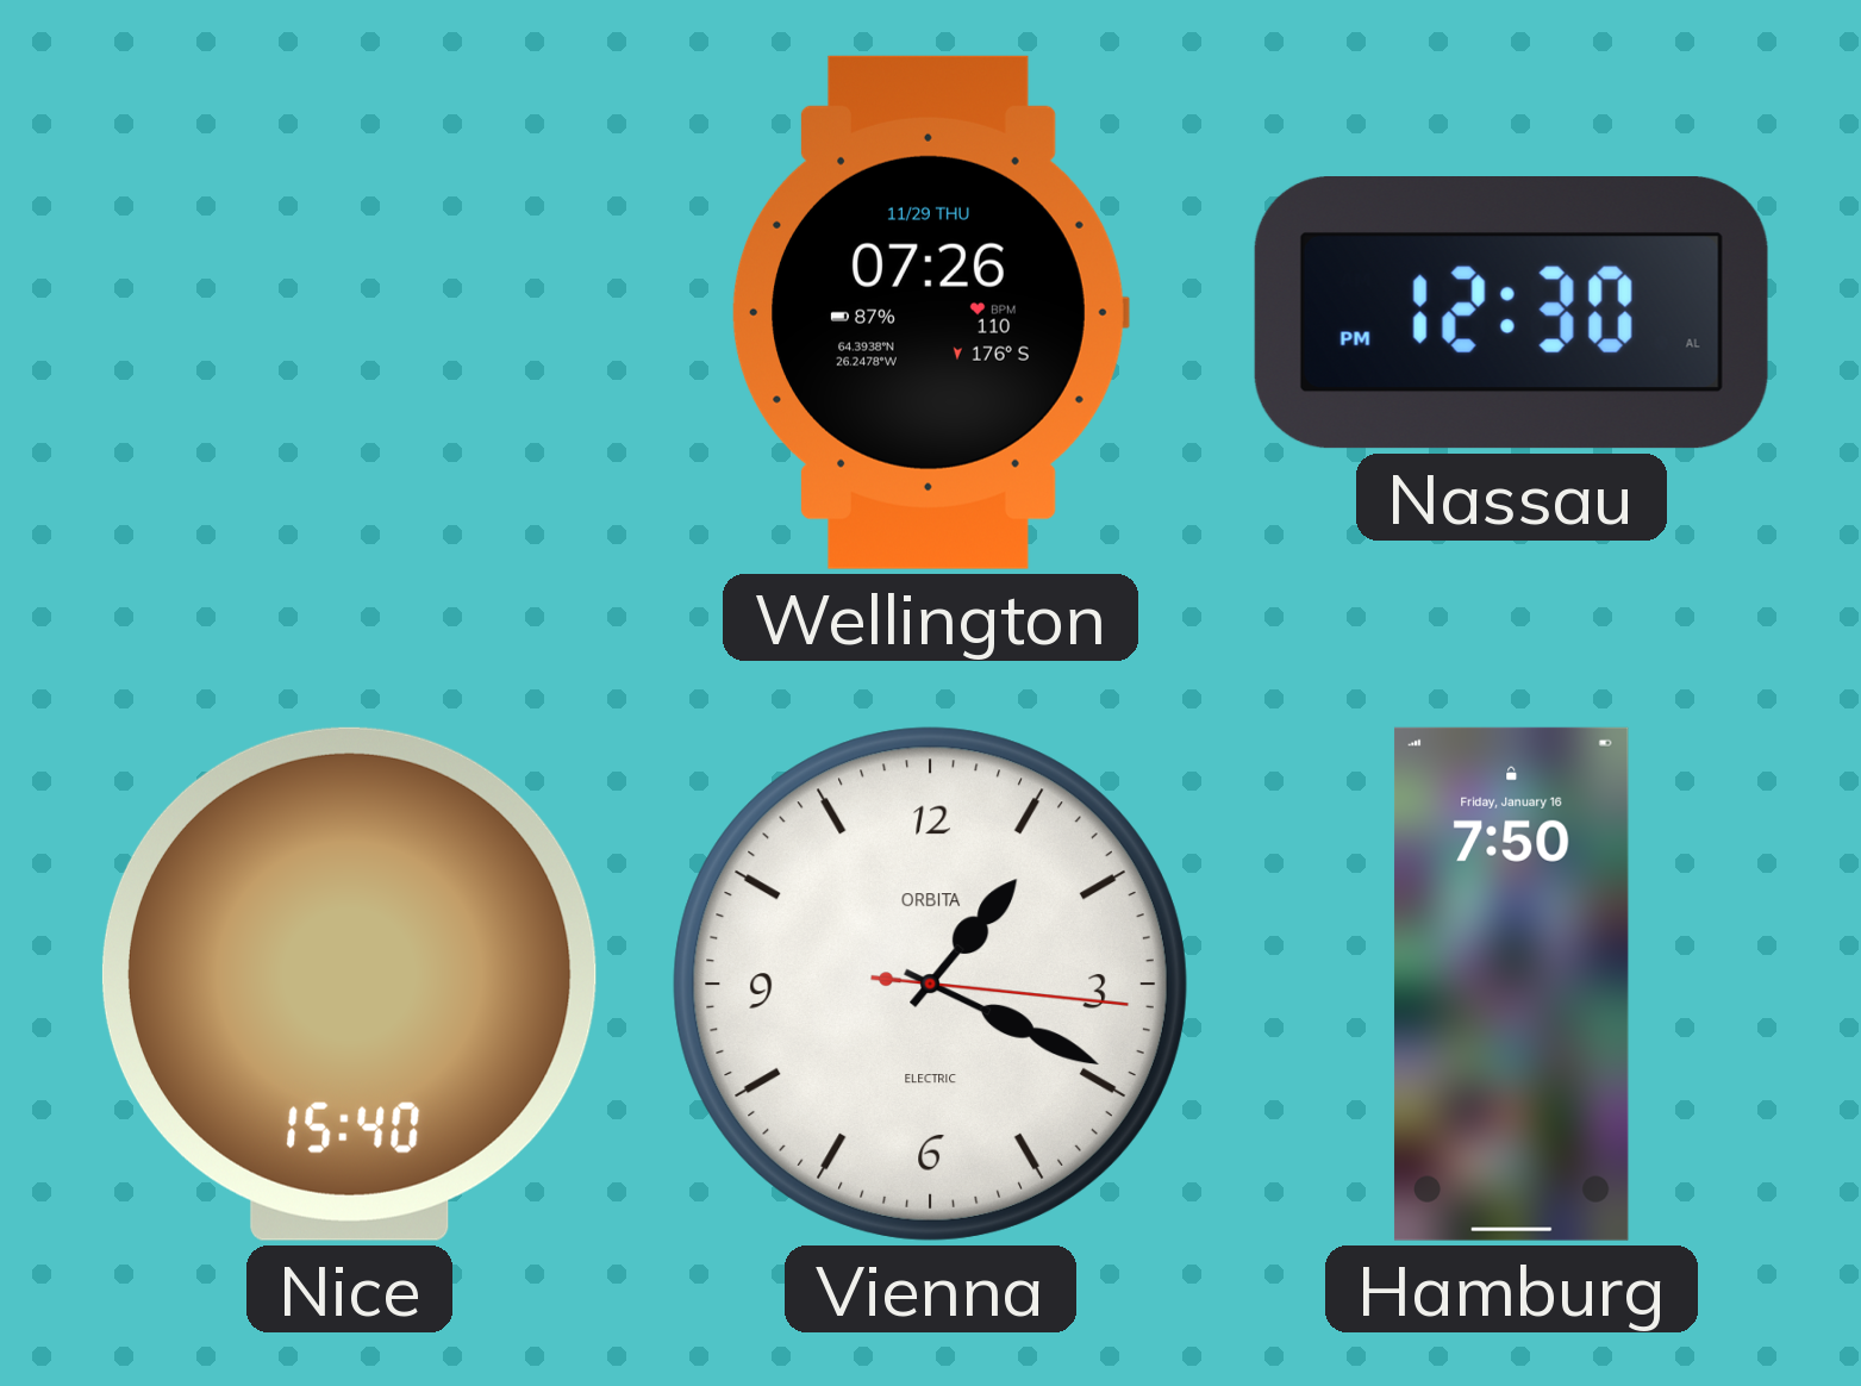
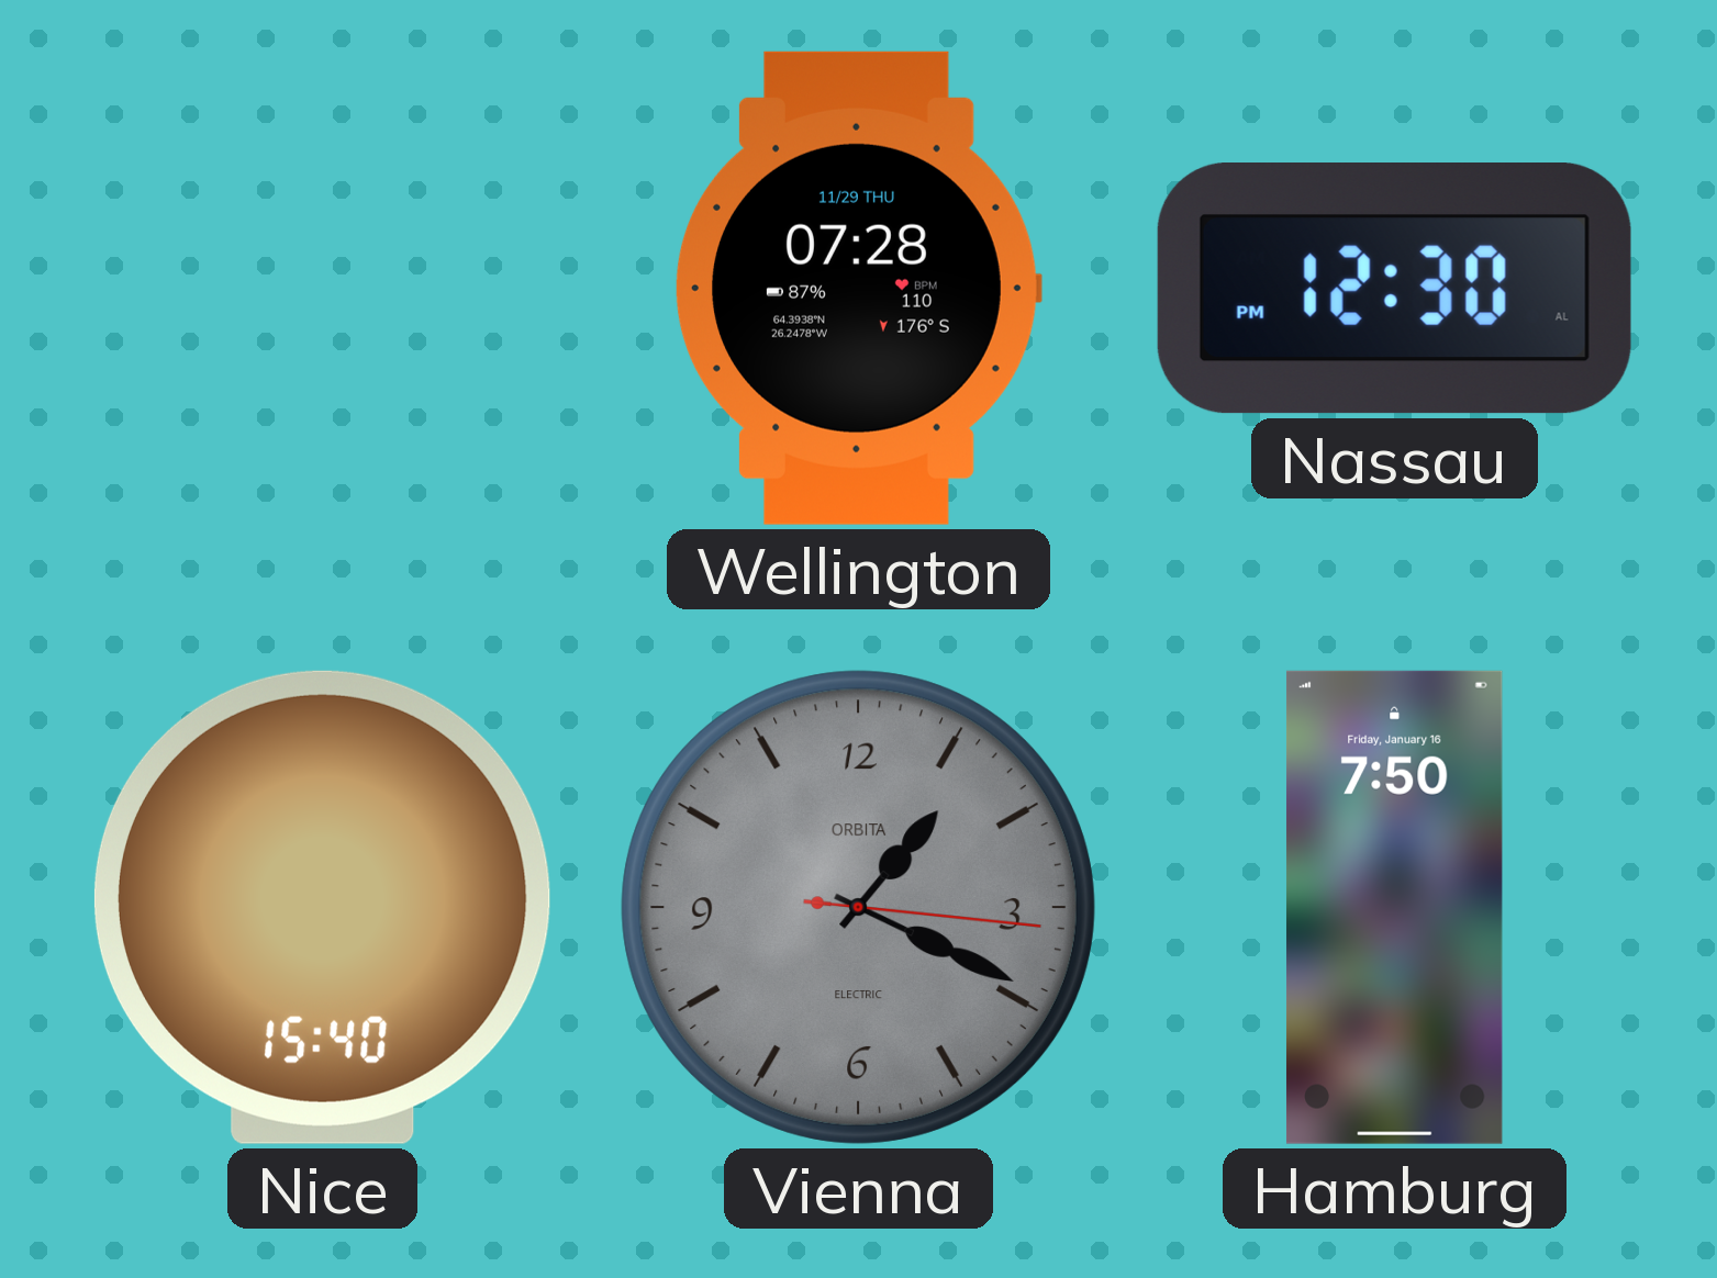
Wellington: 07:26 -> 07:28
Vienna dial: white -> grey
